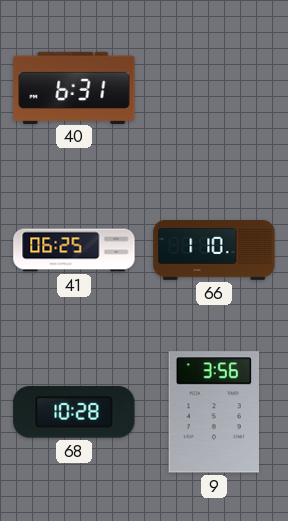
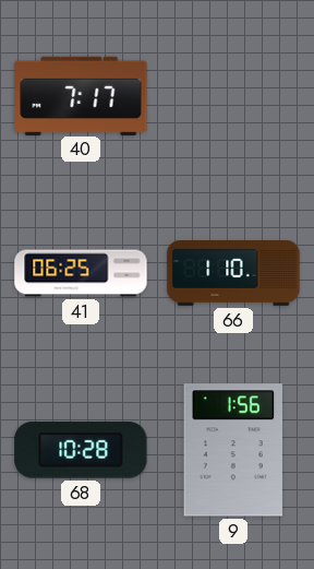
40: 6:31 -> 7:17
9: 3:56 -> 1:56
